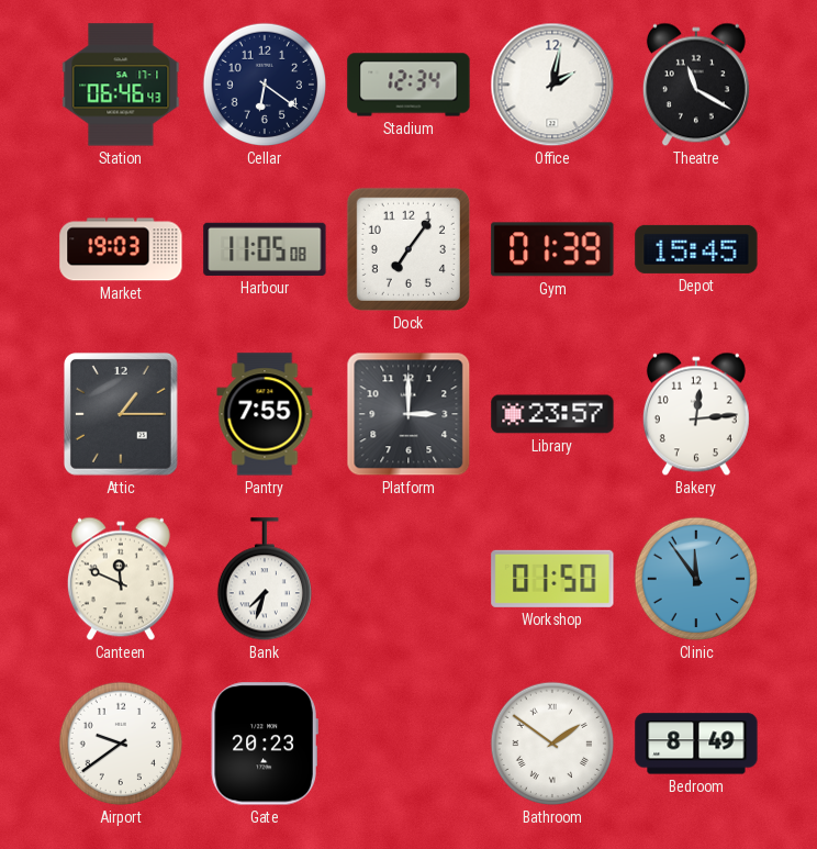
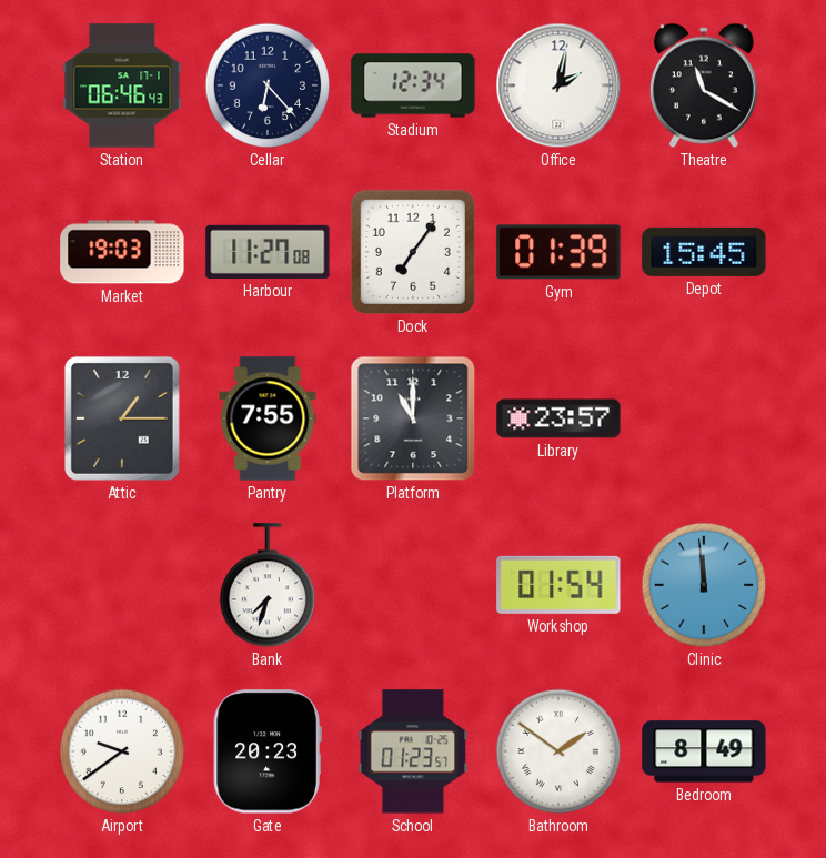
Cellar: 6:21 -> 6:23
Harbour: 11:05 -> 11:27
Platform: 3:00 -> 11:00
Bakery: 12:14 -> none
Canteen: 11:49 -> none
Workshop: 01:50 -> 01:54
Clinic: 11:54 -> 11:59
School: none -> 01:23
